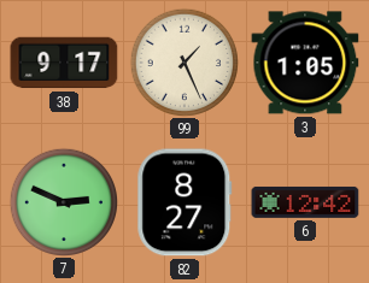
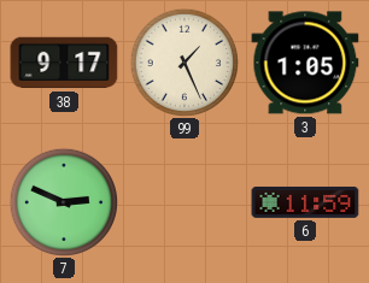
82: 8:27 -> none
6: 12:42 -> 11:59
